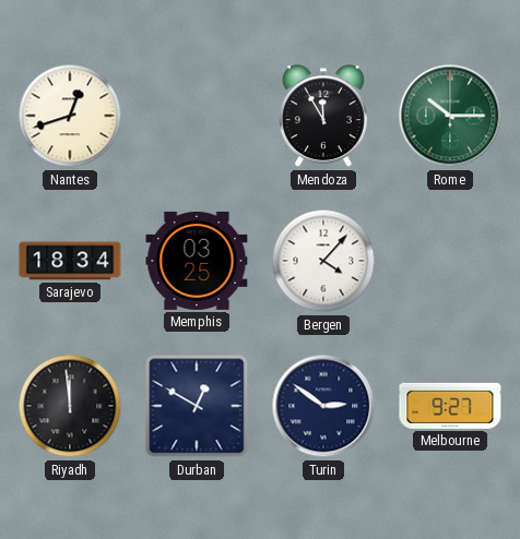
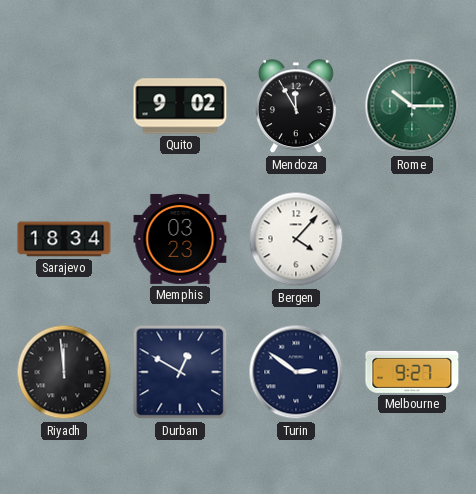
Nantes: 12:42 -> none
Quito: none -> 9:02
Memphis: 03:25 -> 03:23
